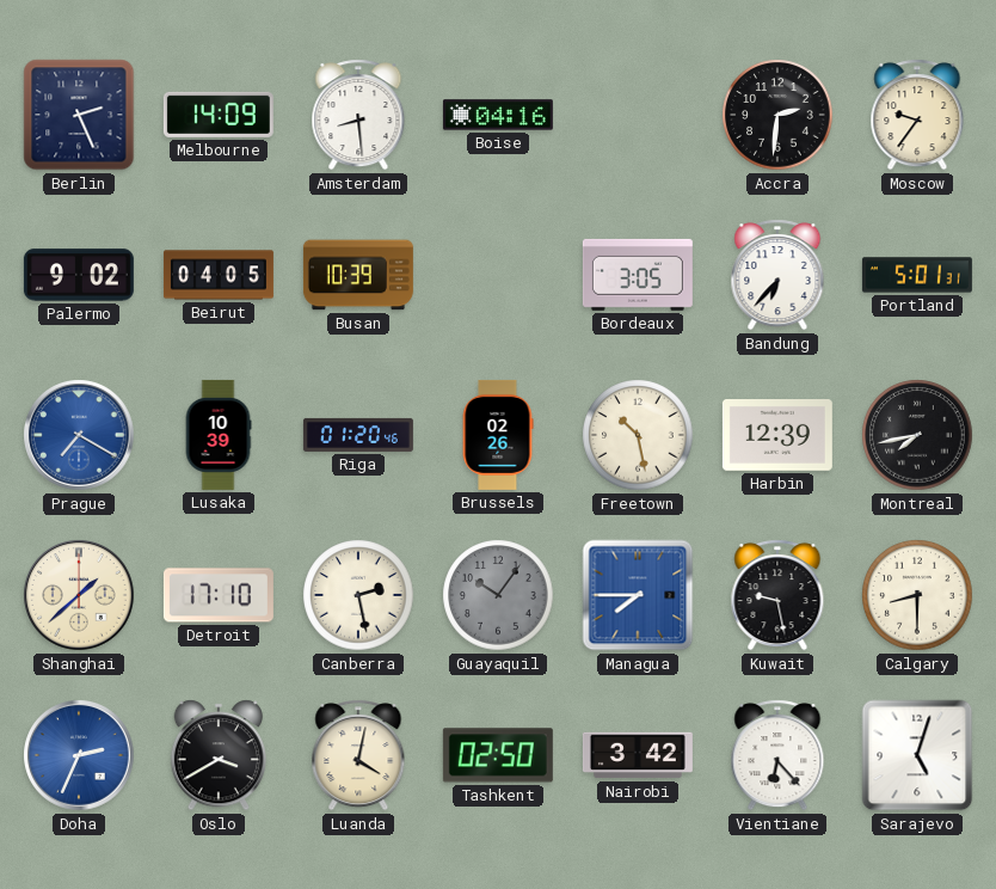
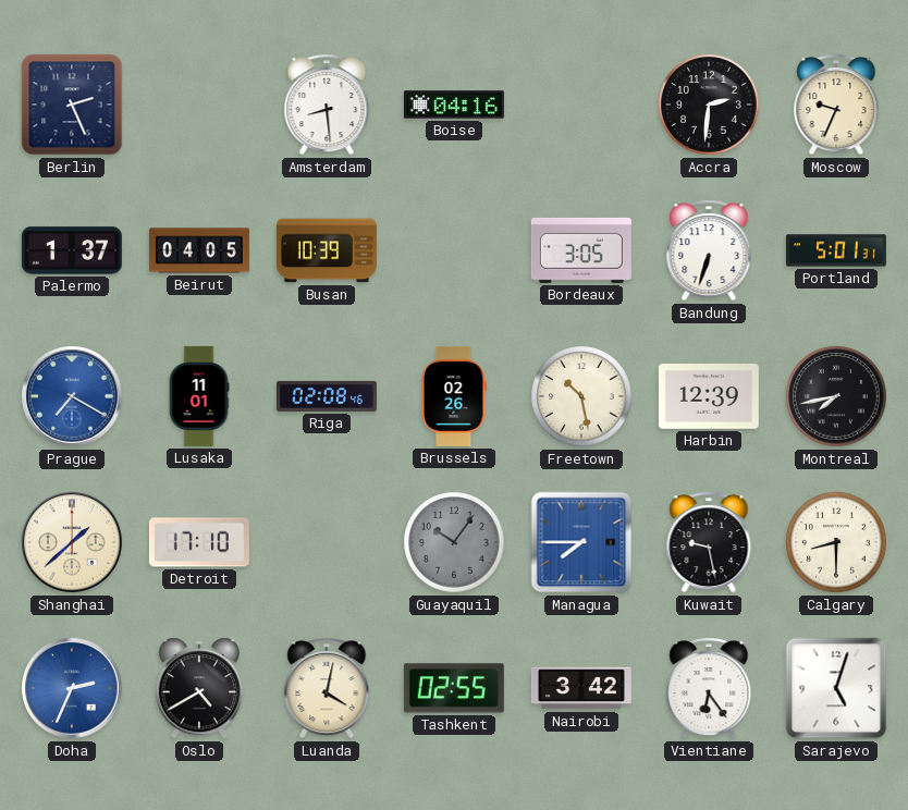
Melbourne: 14:09 -> none
Moscow: 9:36 -> 9:34
Palermo: 9:02 -> 1:37
Bandung: 6:37 -> 6:33
Lusaka: 10:39 -> 11:01
Riga: 01:20 -> 02:08
Canberra: 2:28 -> none
Oslo: 3:40 -> 4:40
Tashkent: 02:50 -> 02:55
Vientiane: 6:23 -> 6:24
